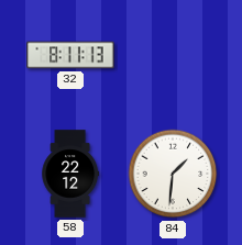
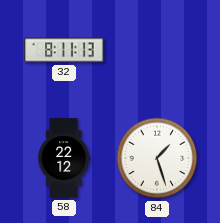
84: 1:31 -> 1:27
